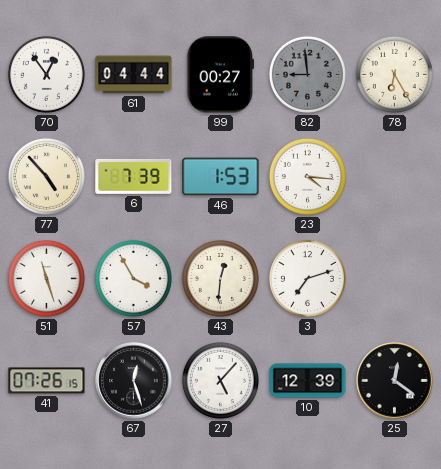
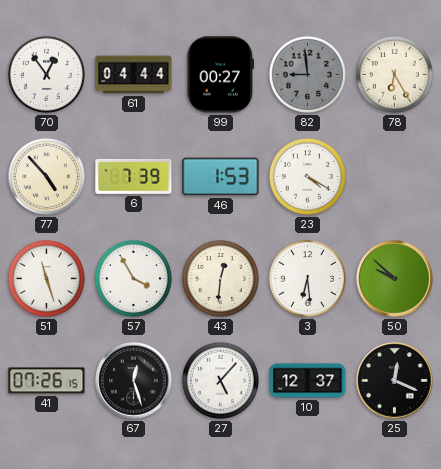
23: 4:16 -> 4:20
3: 7:12 -> 6:29
50: none -> 9:52
10: 12:39 -> 12:37
25: 12:21 -> 12:19
